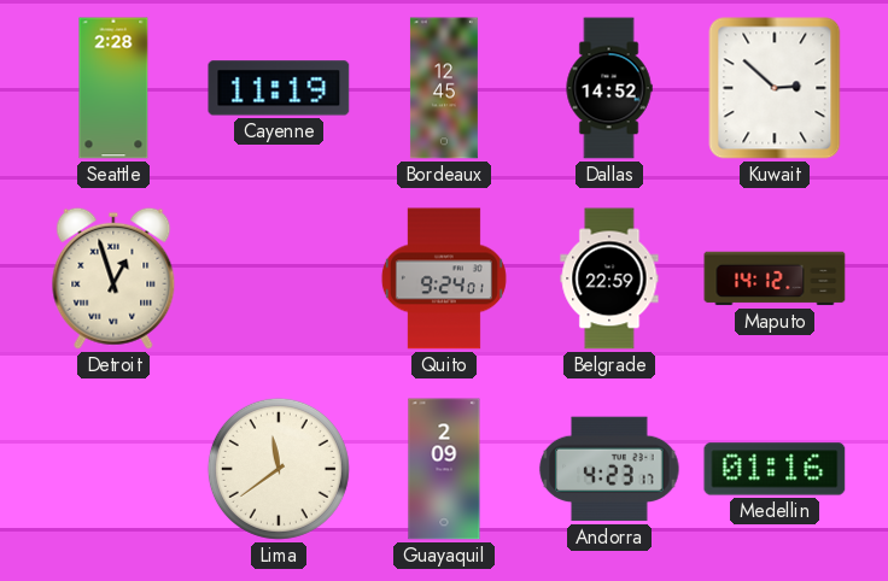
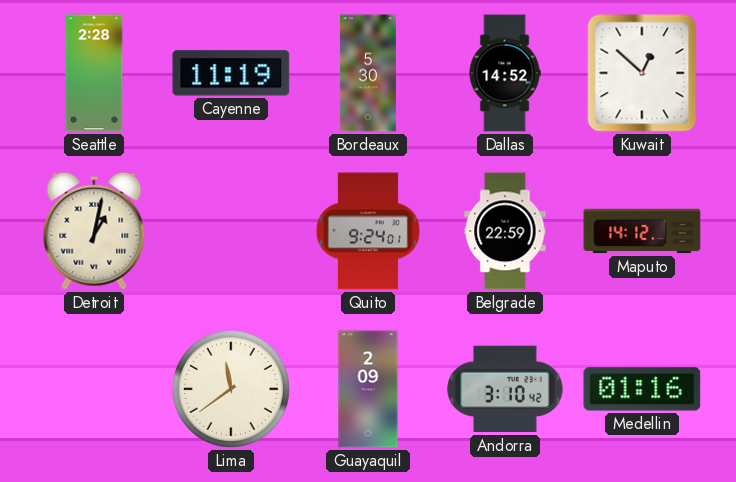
Bordeaux: 12:45 -> 5:30
Kuwait: 2:52 -> 12:52
Detroit: 12:57 -> 1:02
Andorra: 4:23 -> 3:10
